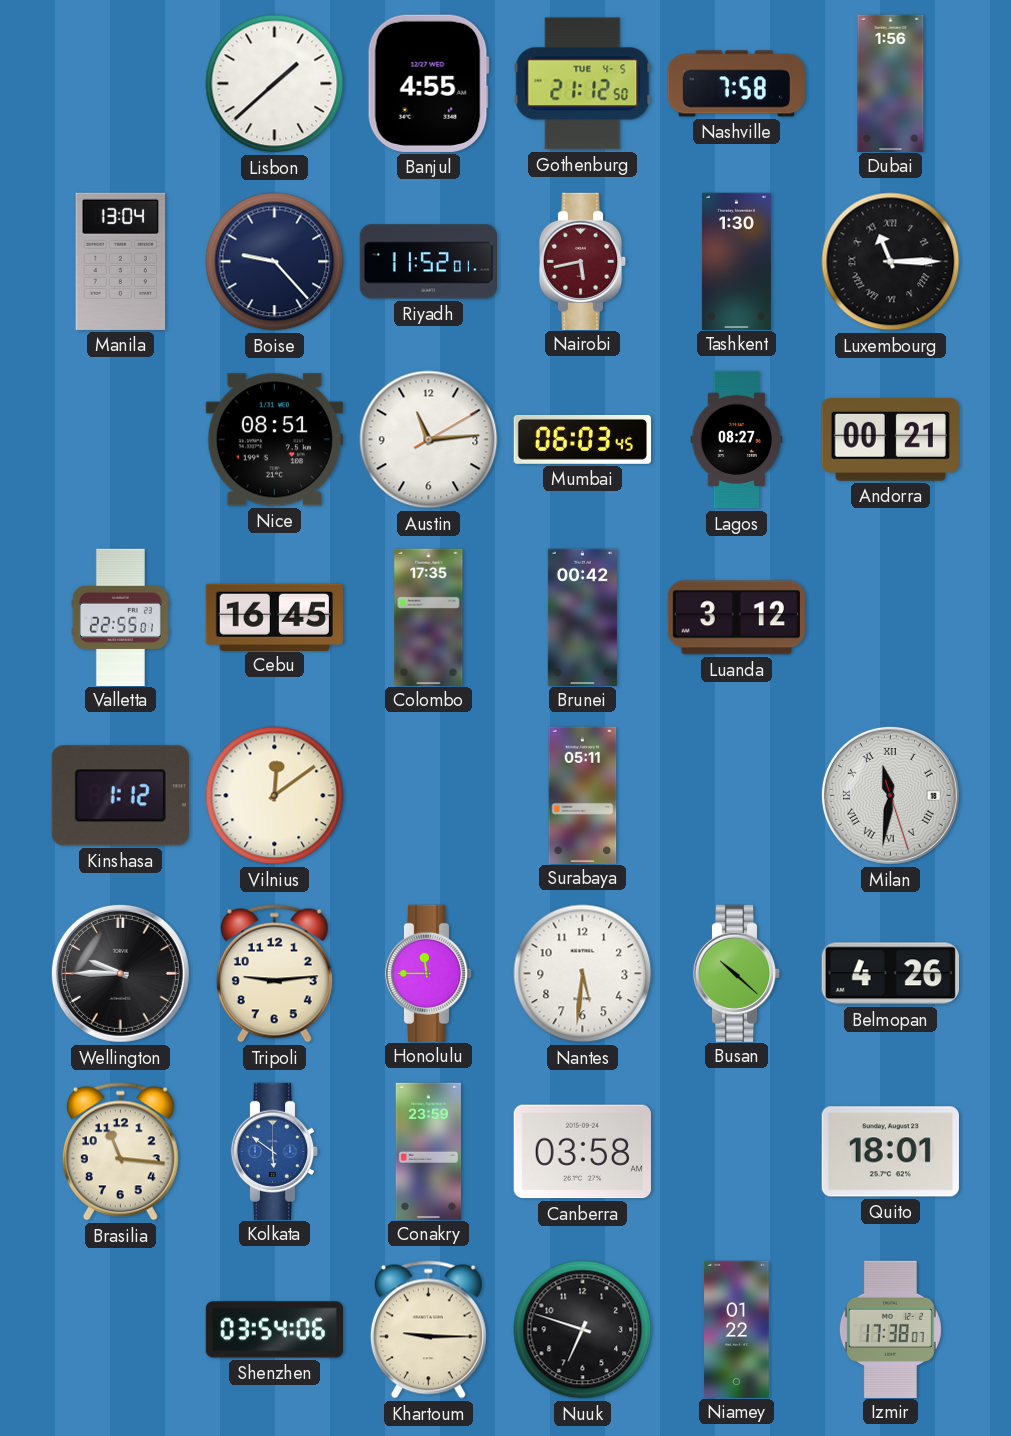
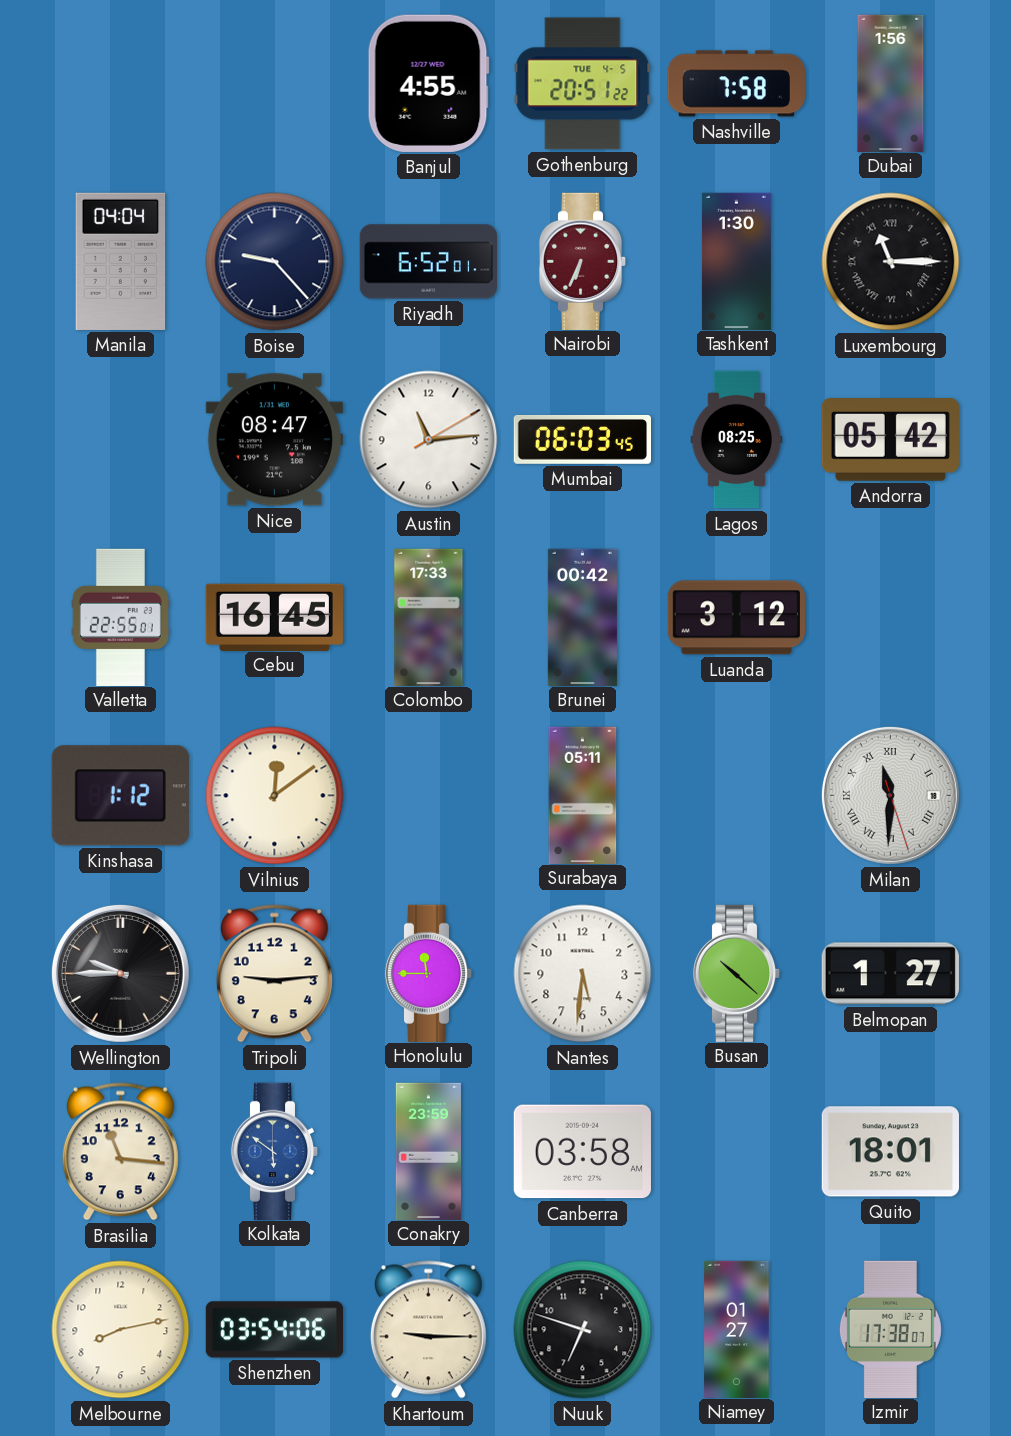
Lisbon: 1:38 -> none
Gothenburg: 21:12 -> 20:51
Manila: 13:04 -> 04:04
Riyadh: 11:52 -> 6:52
Nairobi: 5:43 -> 6:34
Nice: 08:51 -> 08:47
Lagos: 08:27 -> 08:25
Andorra: 00:21 -> 05:42
Colombo: 17:35 -> 17:33
Milan: 11:31 -> 11:30
Belmopan: 4:26 -> 1:27
Melbourne: none -> 8:13
Niamey: 01:22 -> 01:27
